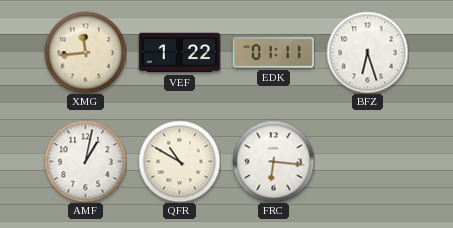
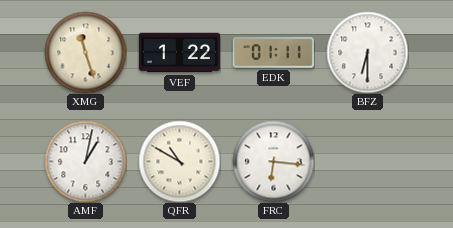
XMG: 11:44 -> 11:27
BFZ: 6:27 -> 6:30
